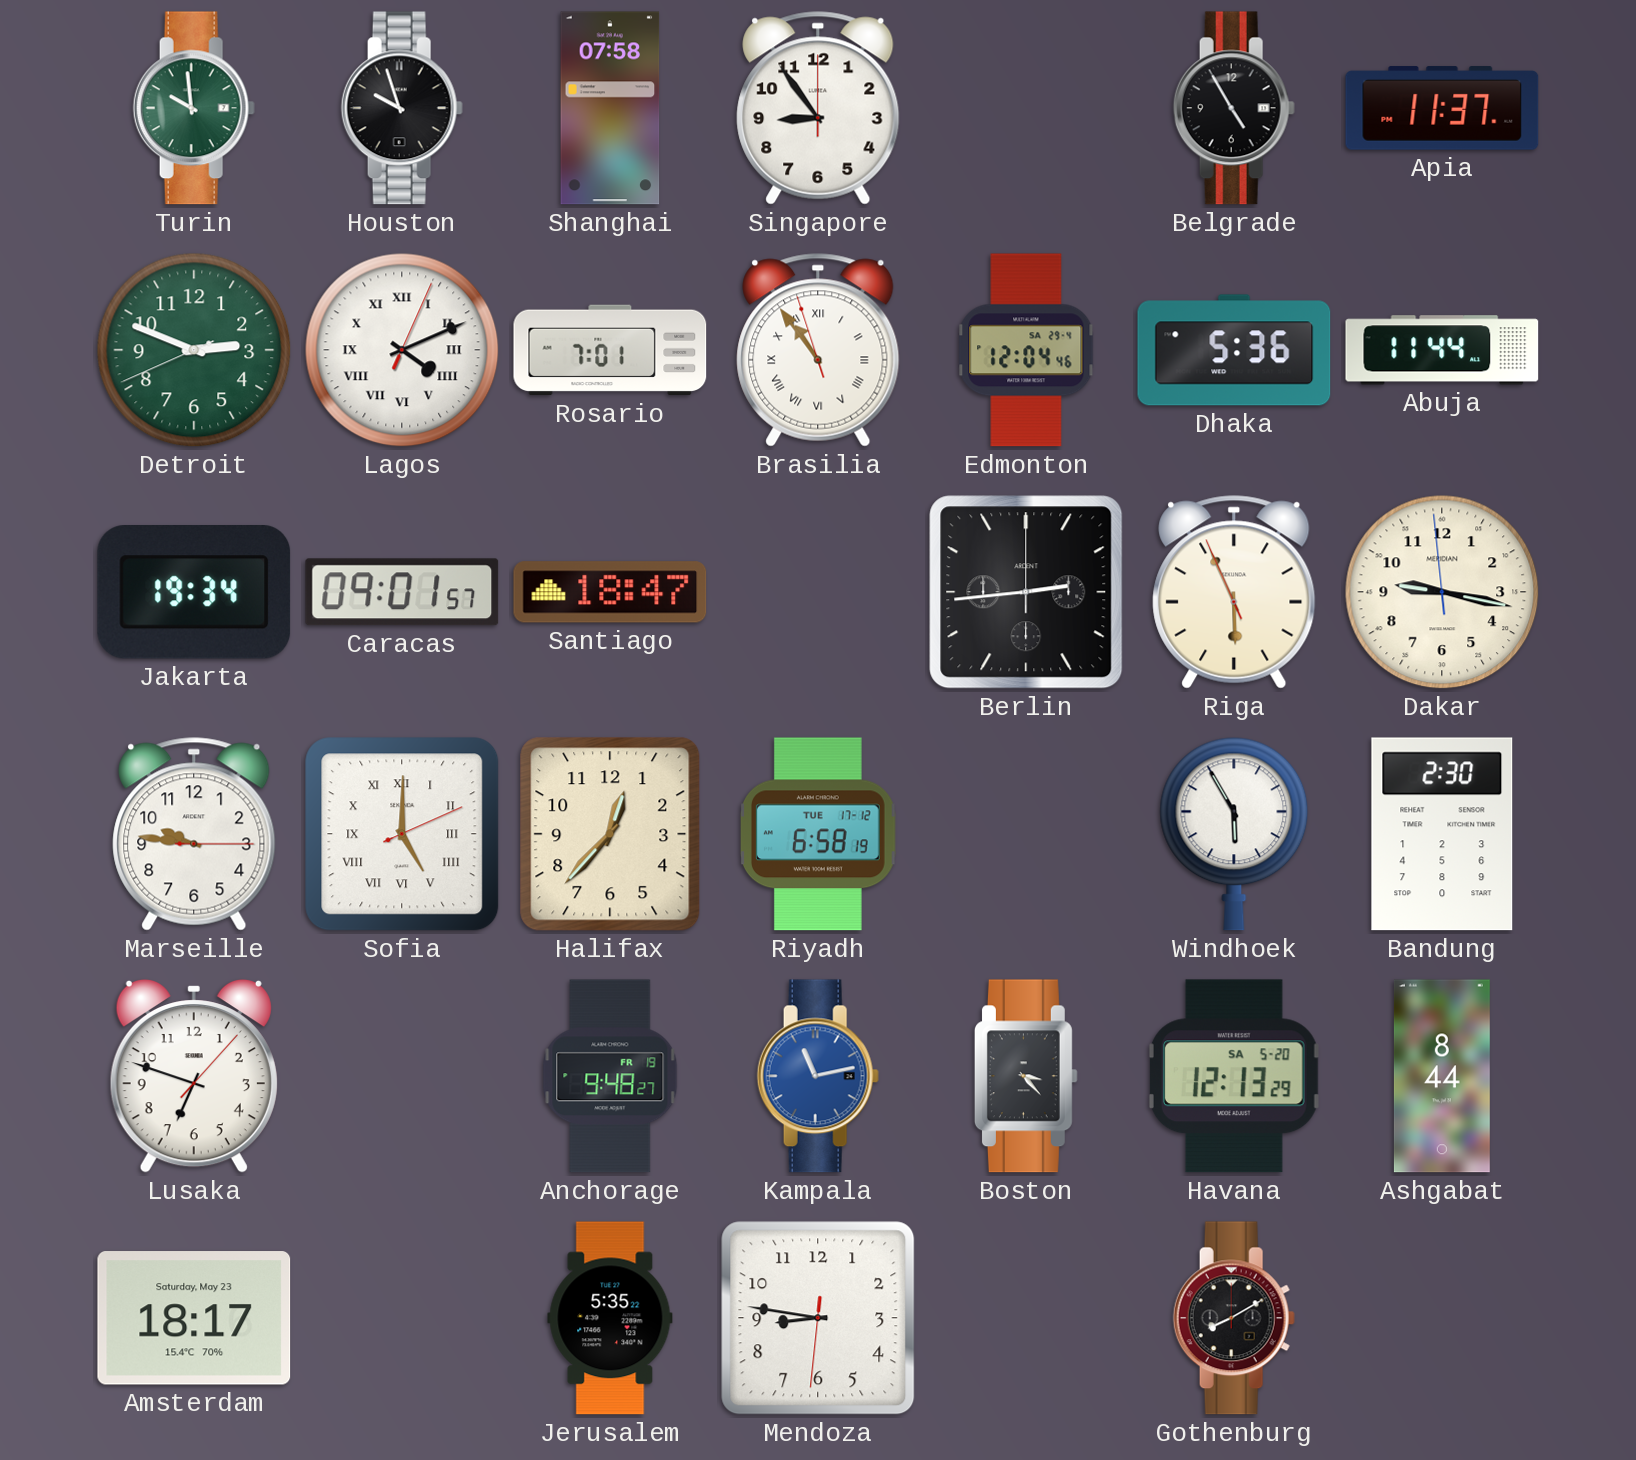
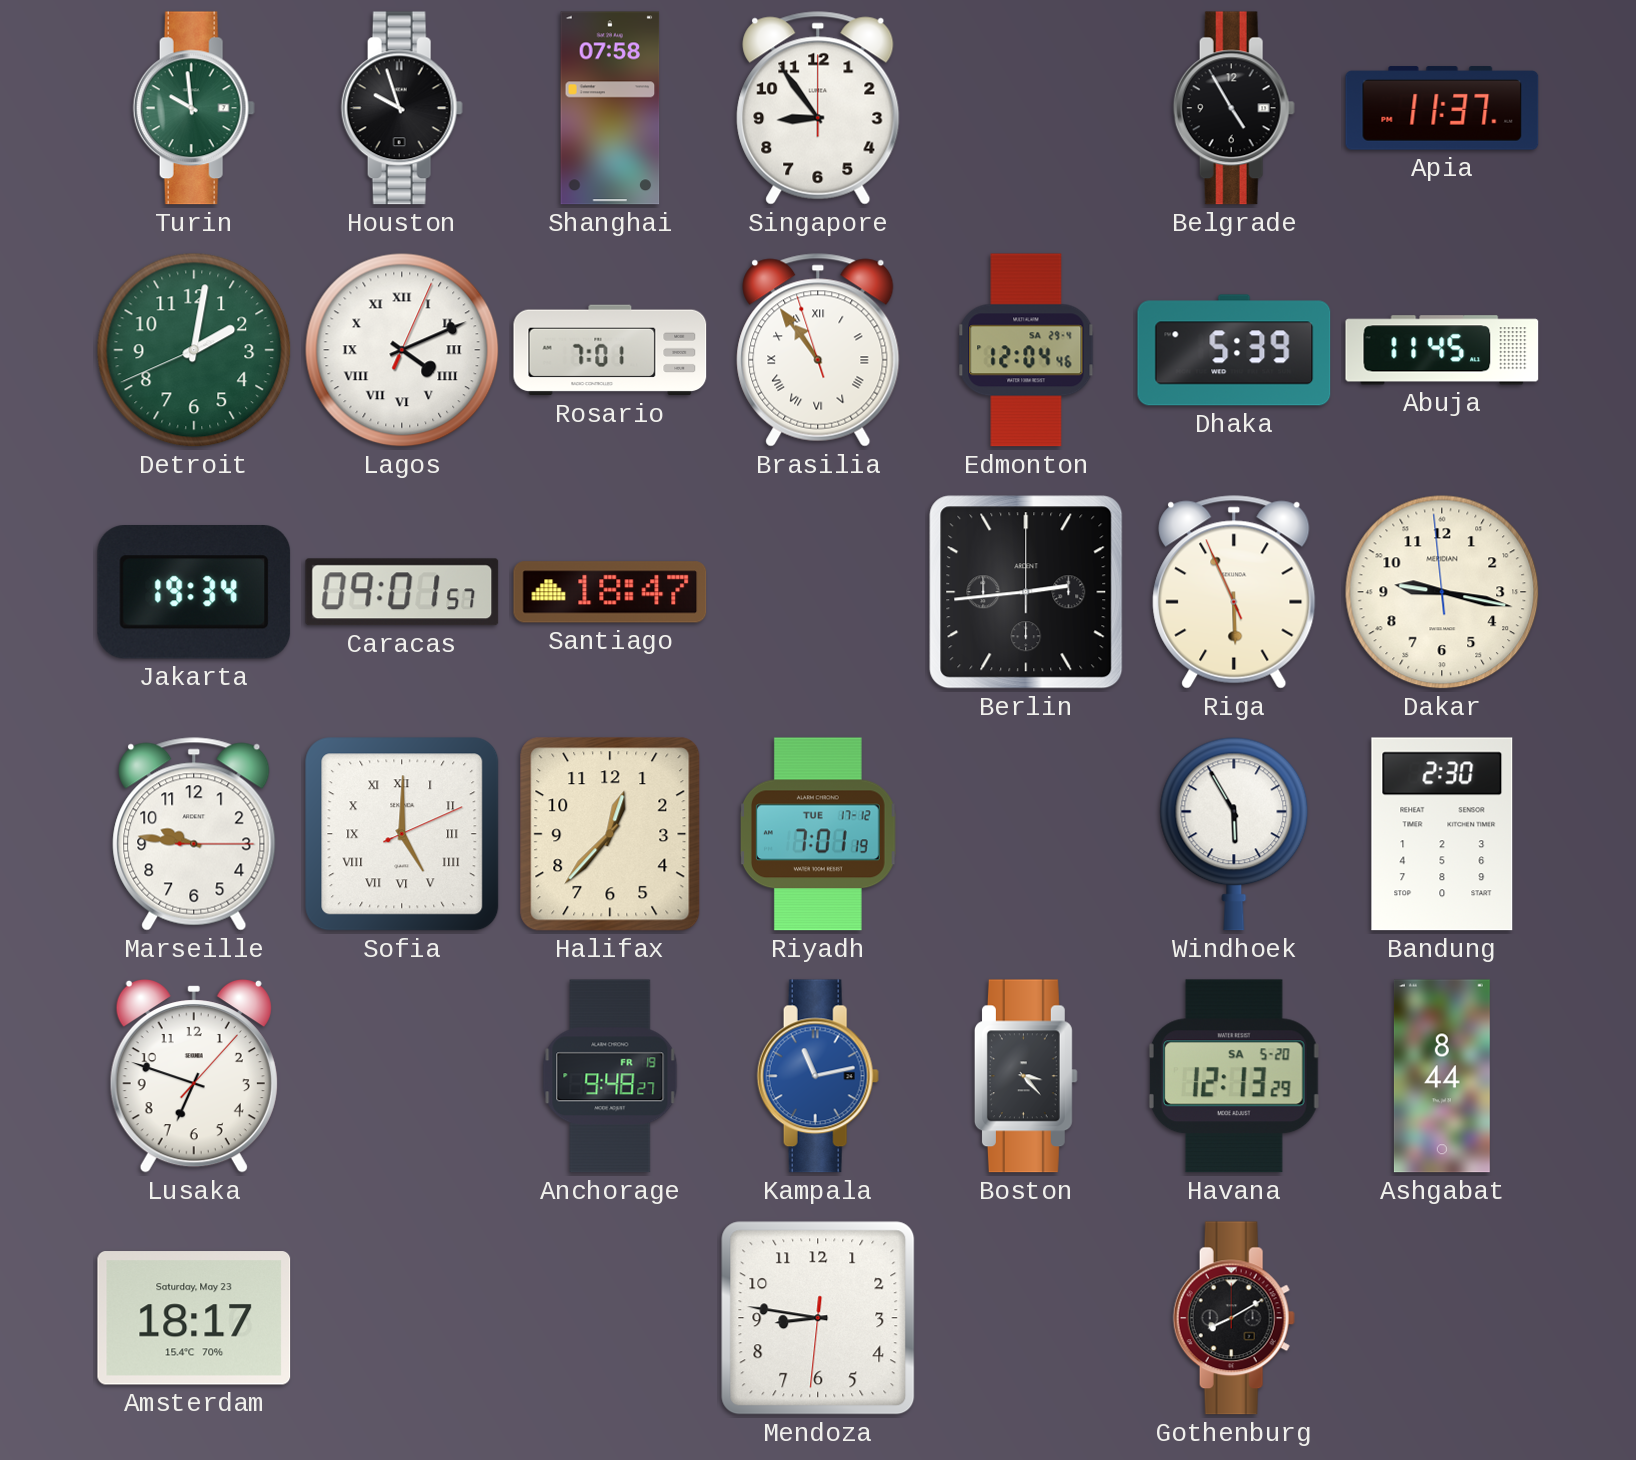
Detroit: 2:48 -> 2:01
Dhaka: 5:36 -> 5:39
Abuja: 11:44 -> 11:45
Riyadh: 6:58 -> 7:01
Jerusalem: 5:35 -> none
